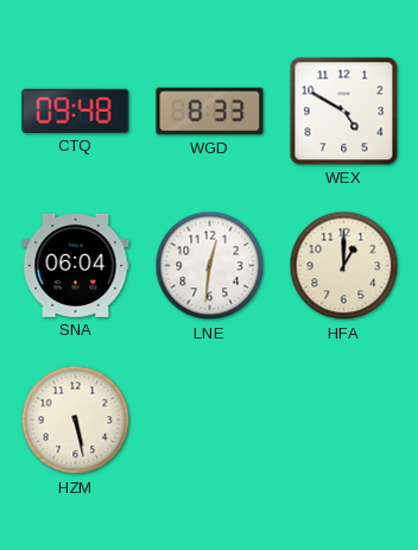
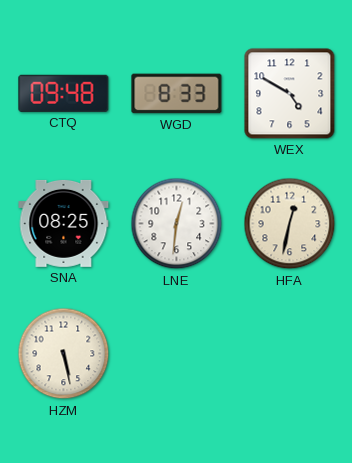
SNA: 06:04 -> 08:25
HFA: 1:00 -> 12:32
